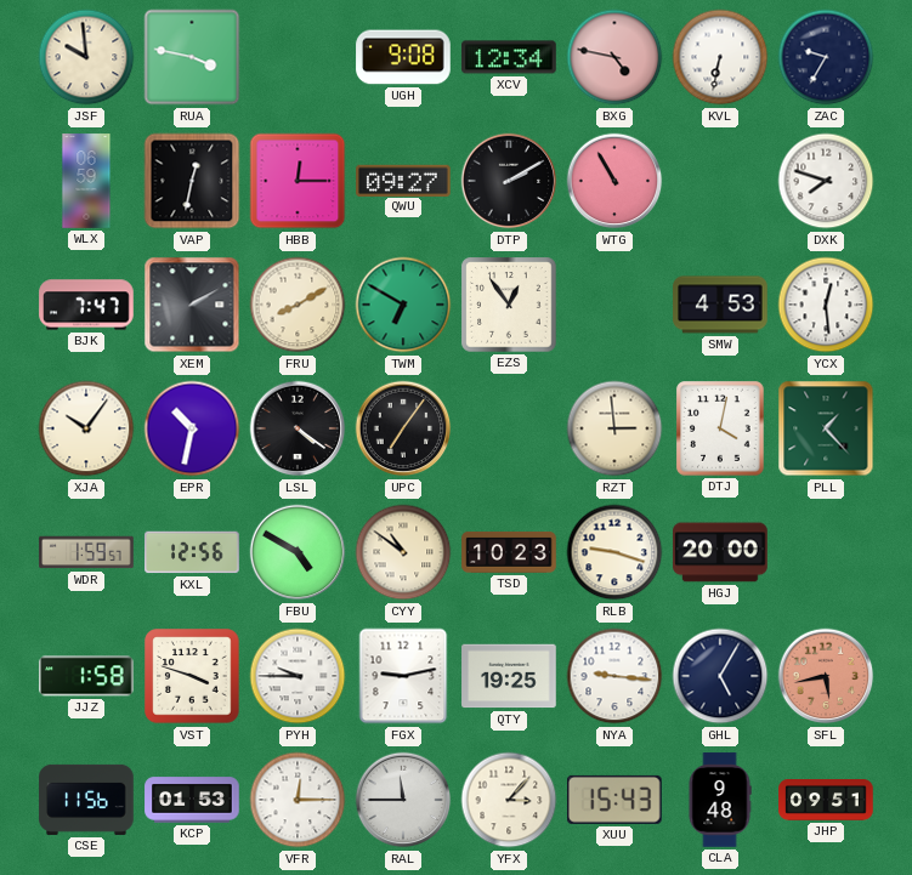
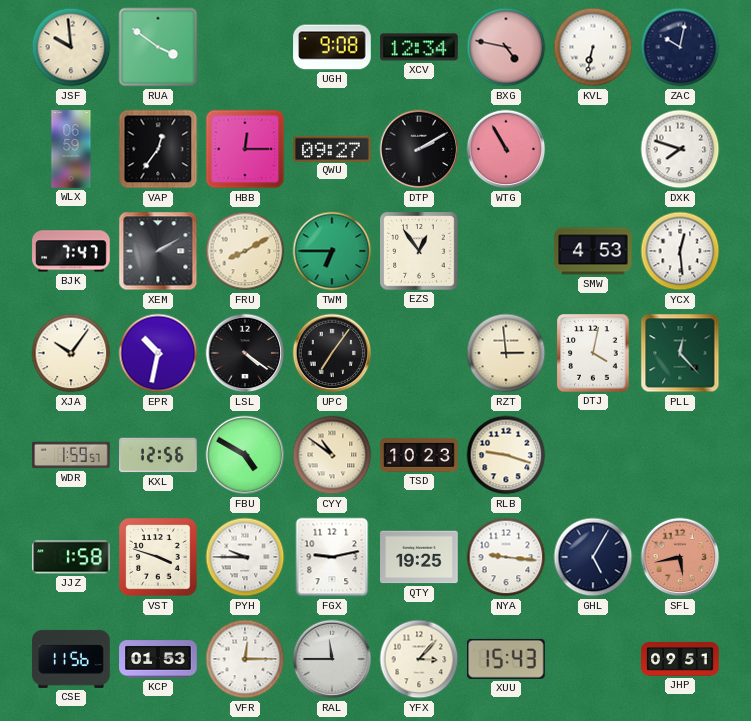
RUA: 3:47 -> 3:51
ZAC: 9:35 -> 10:02
VAP: 12:32 -> 12:36
TWM: 6:50 -> 6:45
PLL: 1:23 -> 12:23
HGJ: 20:00 -> none
CLA: 9:48 -> none
